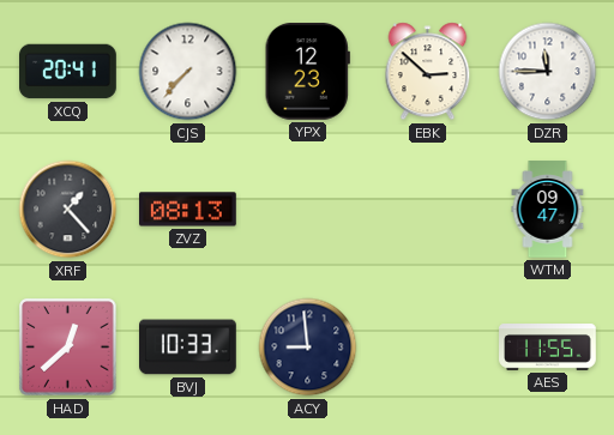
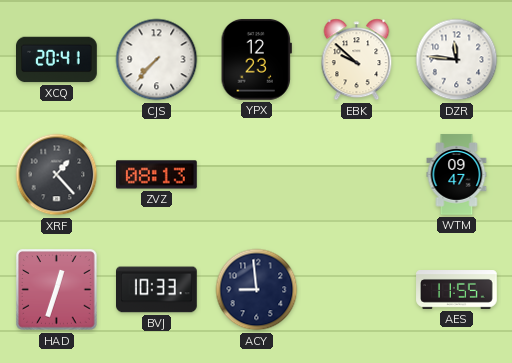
EBK: 2:52 -> 9:52
DZR: 11:45 -> 11:46
HAD: 12:38 -> 12:33
